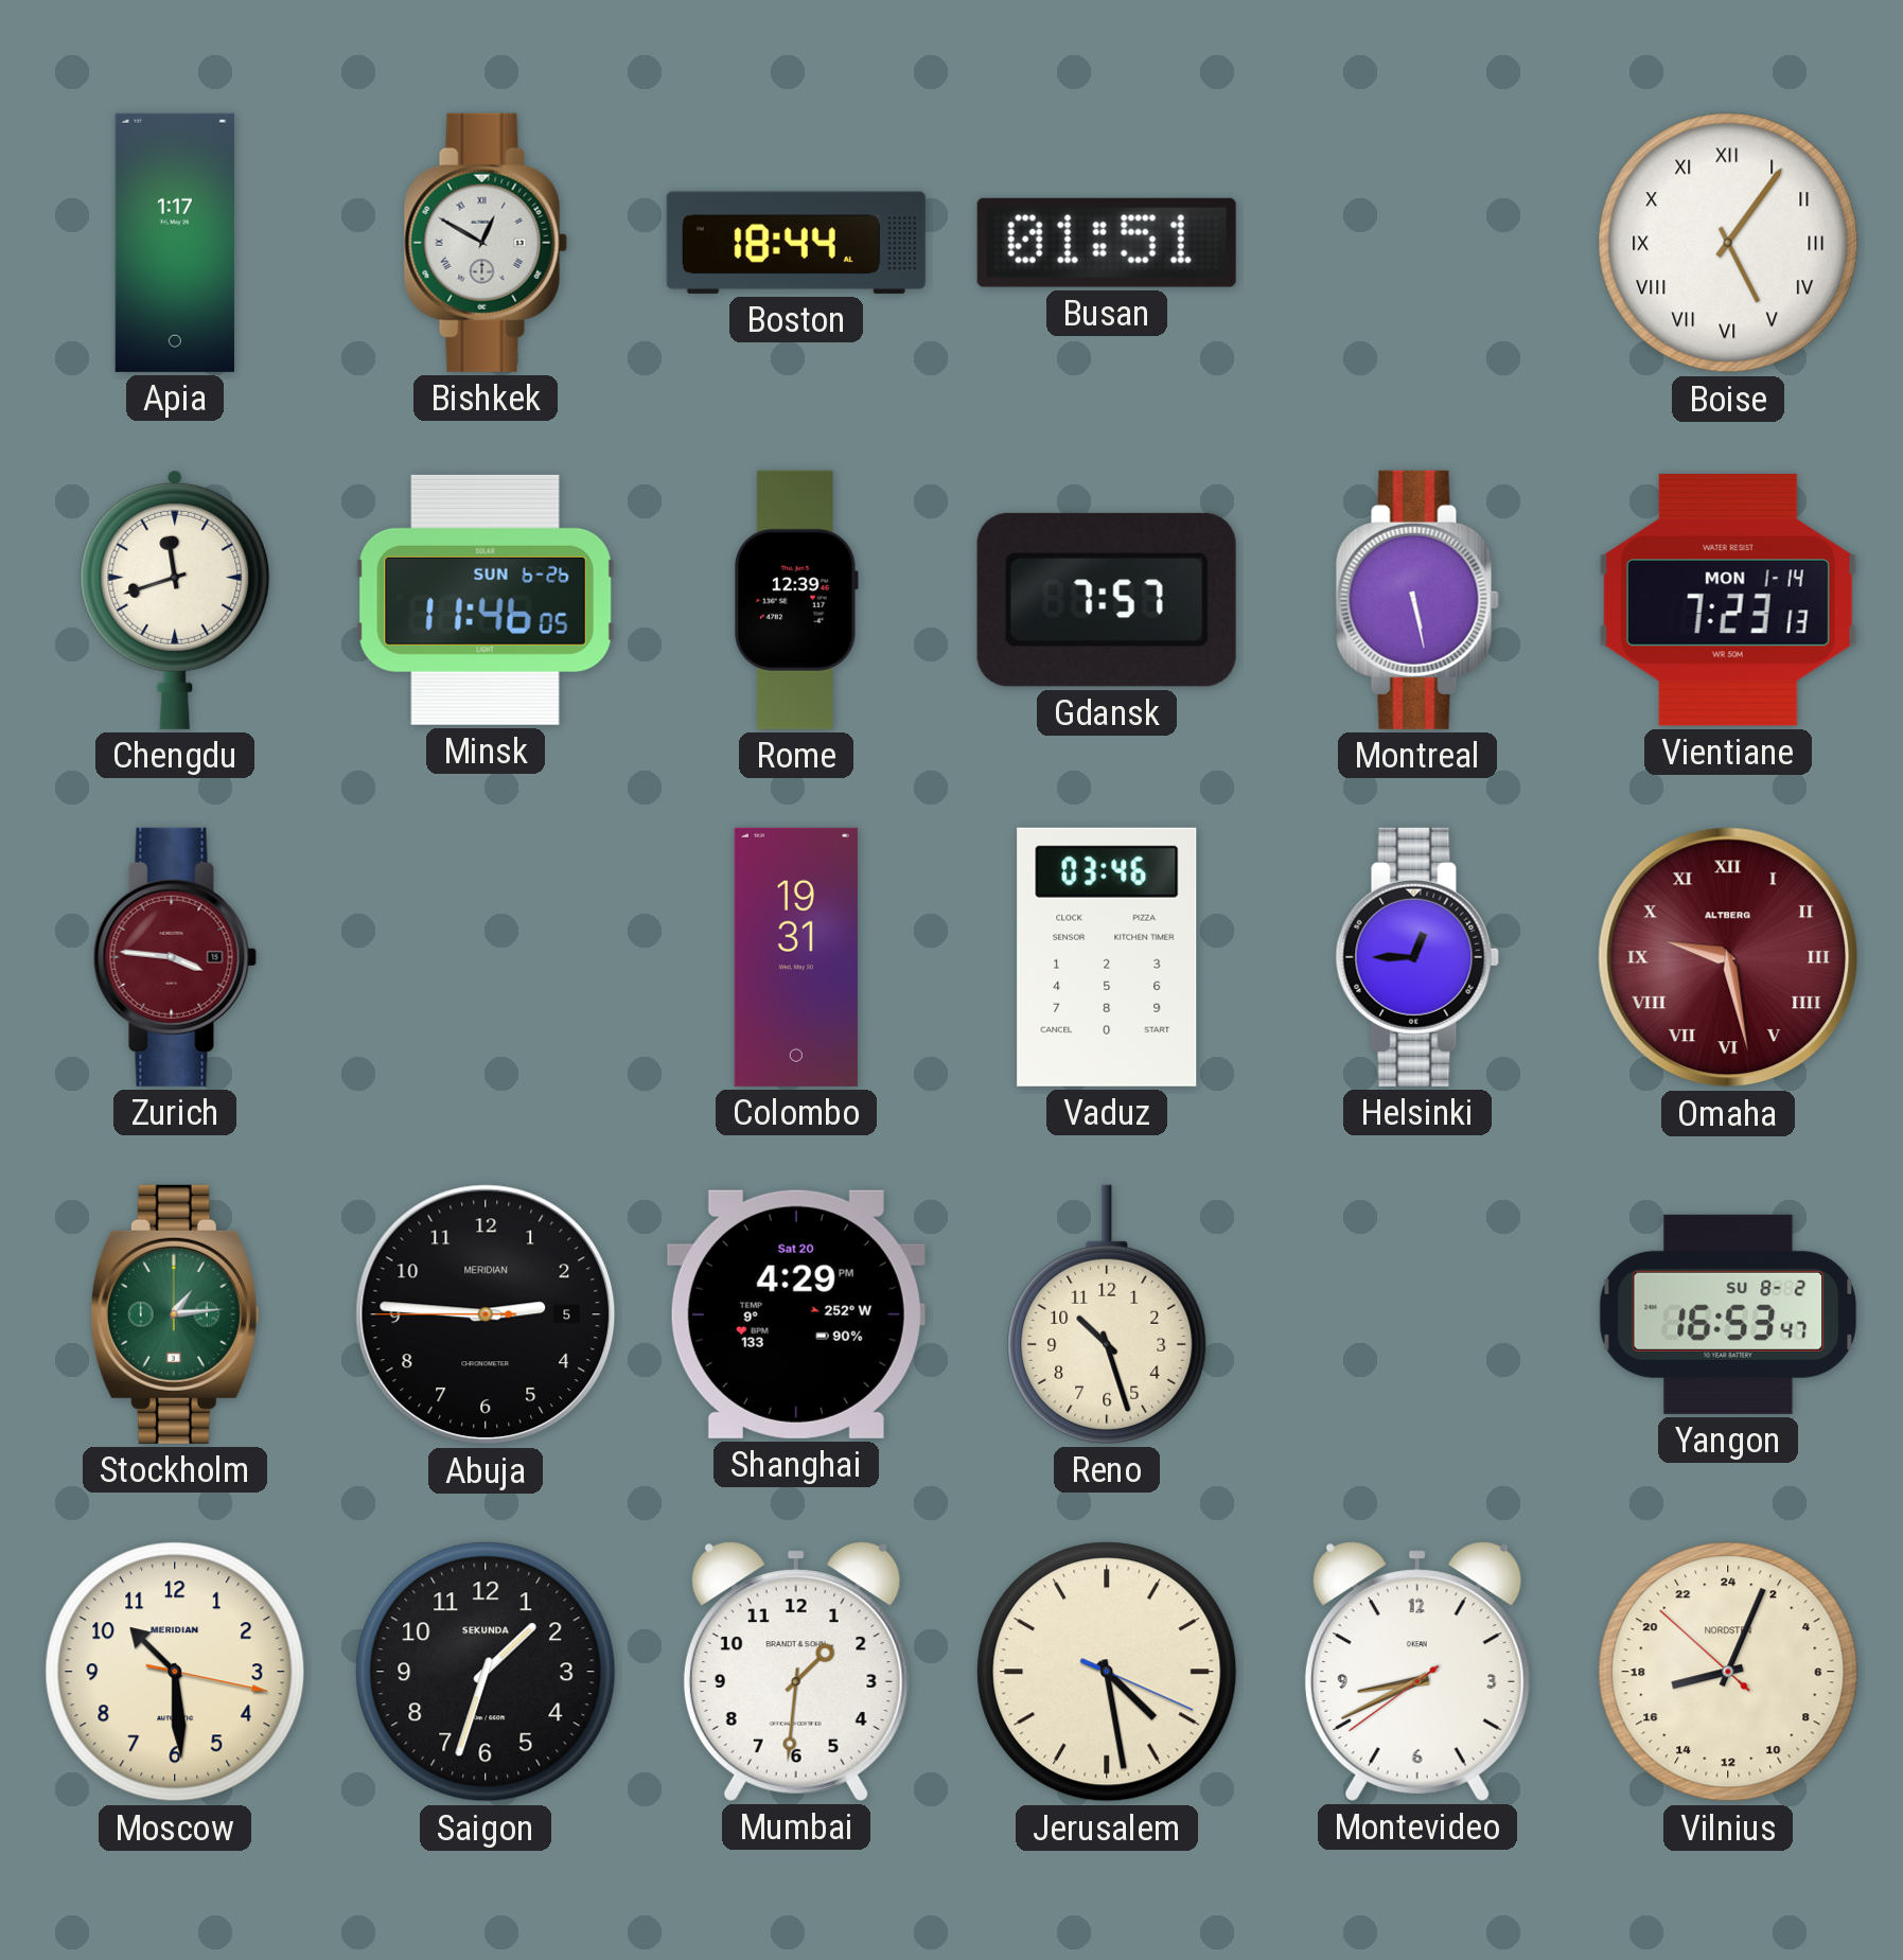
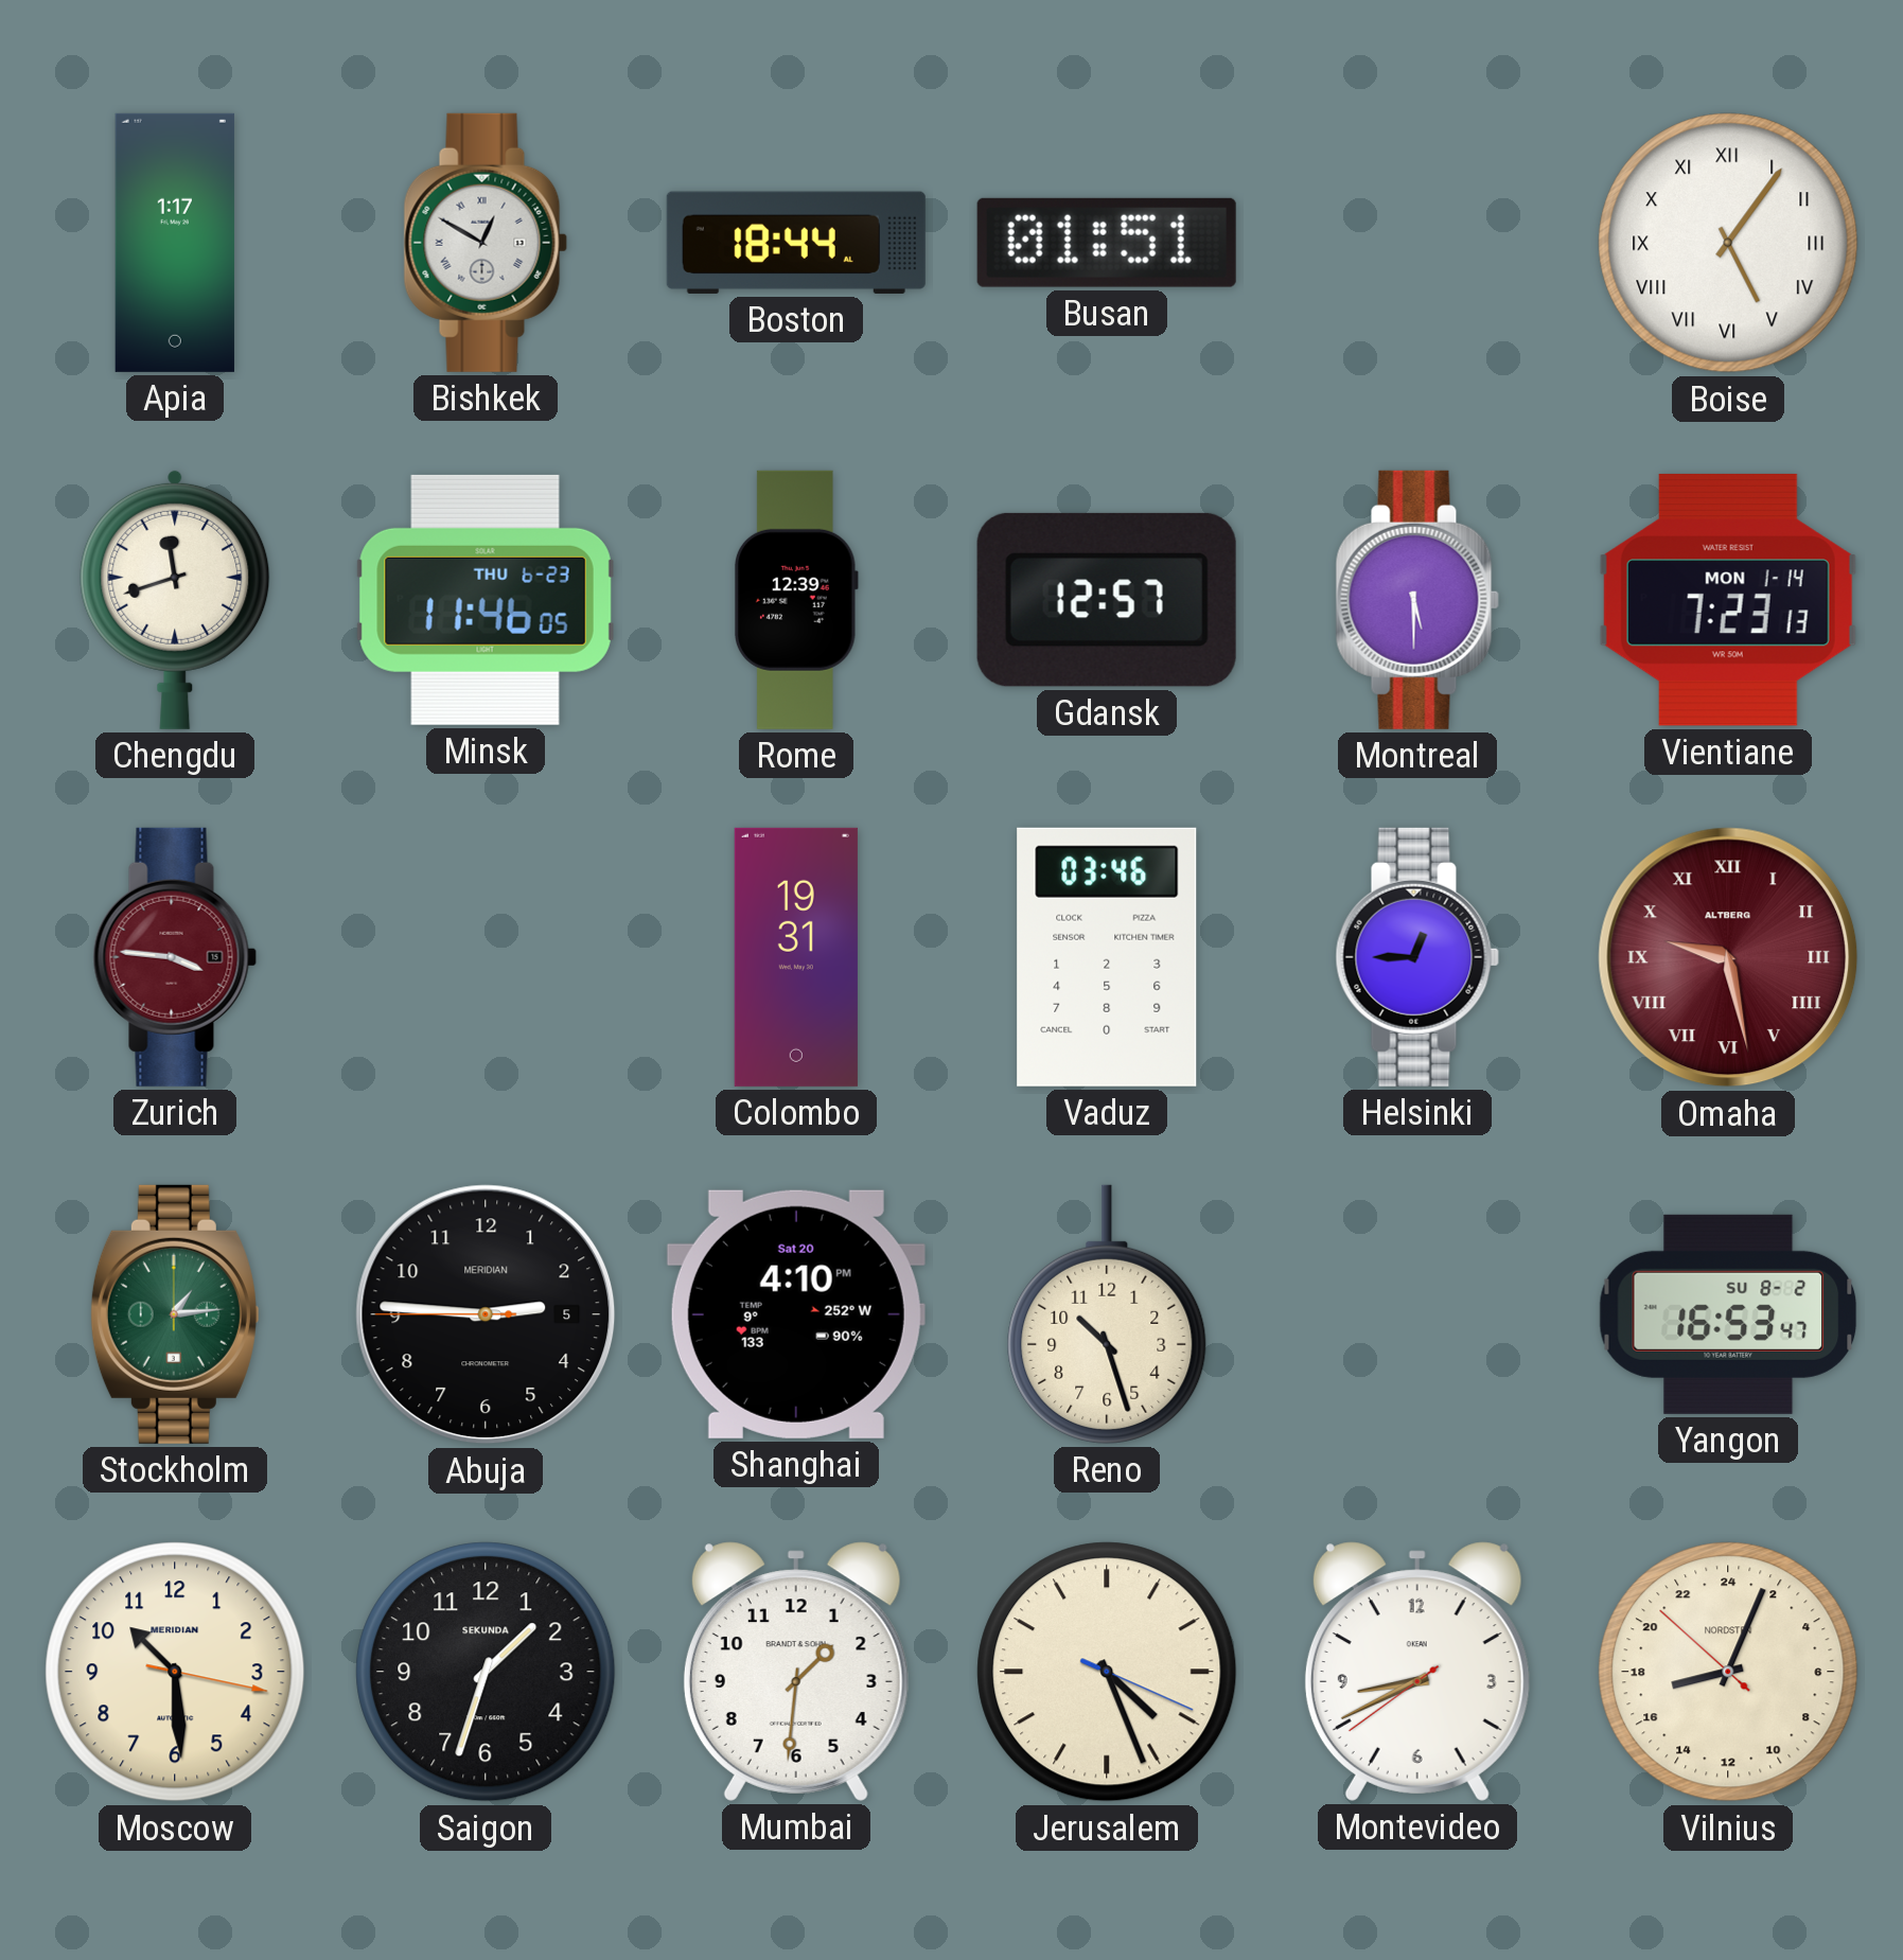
Minsk date: SUN 6-26 -> THU 6-23
Gdansk: 7:57 -> 12:57
Montreal: 5:28 -> 5:30
Shanghai: 4:29 -> 4:10
Jerusalem: 4:28 -> 4:26
